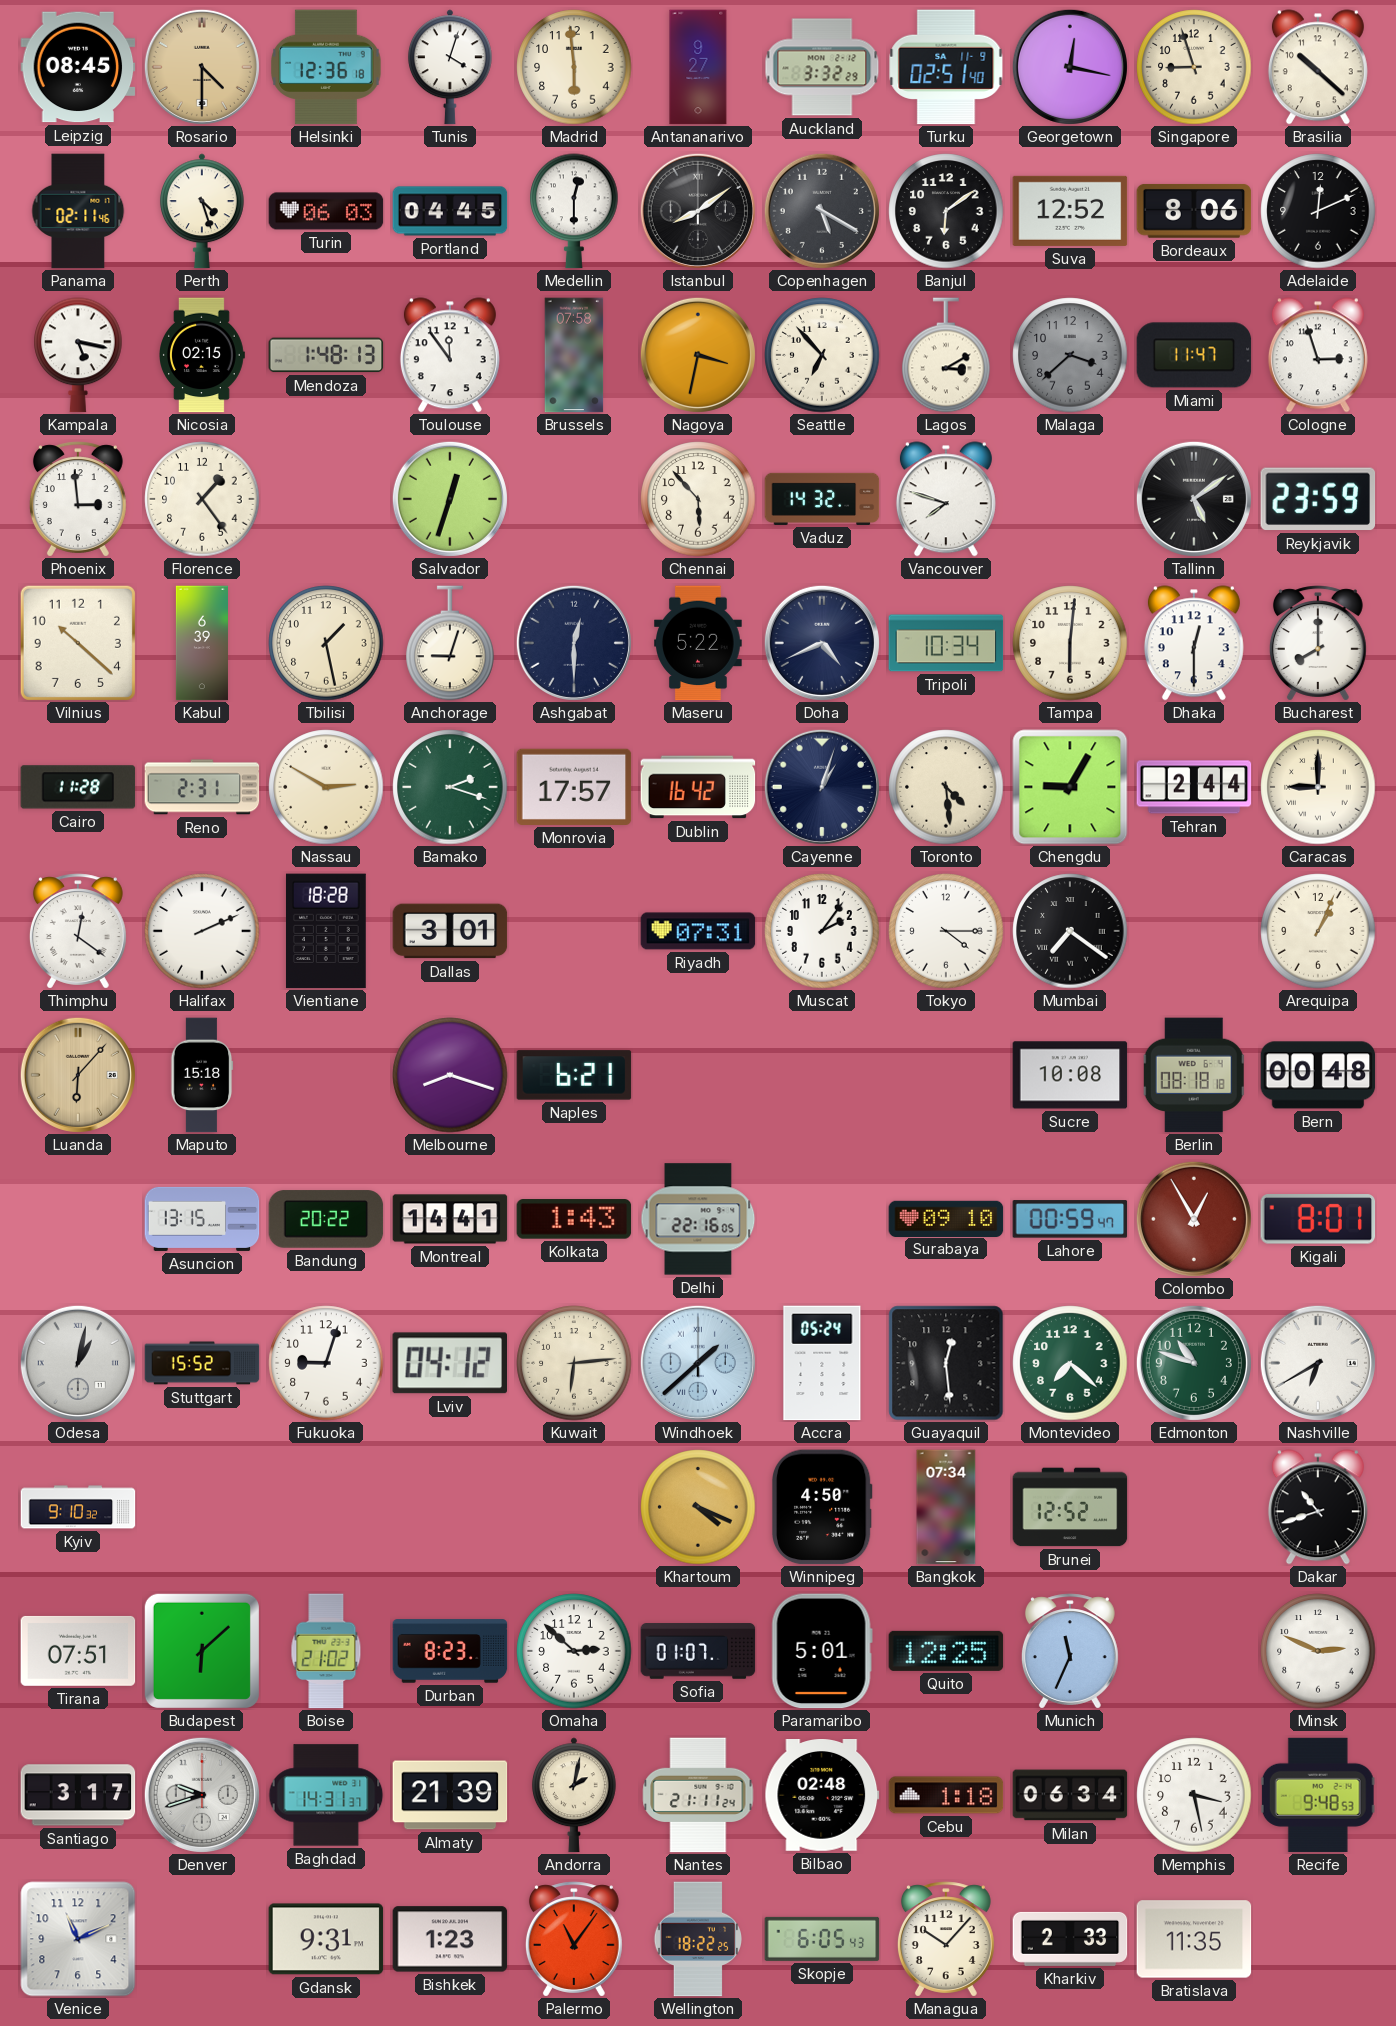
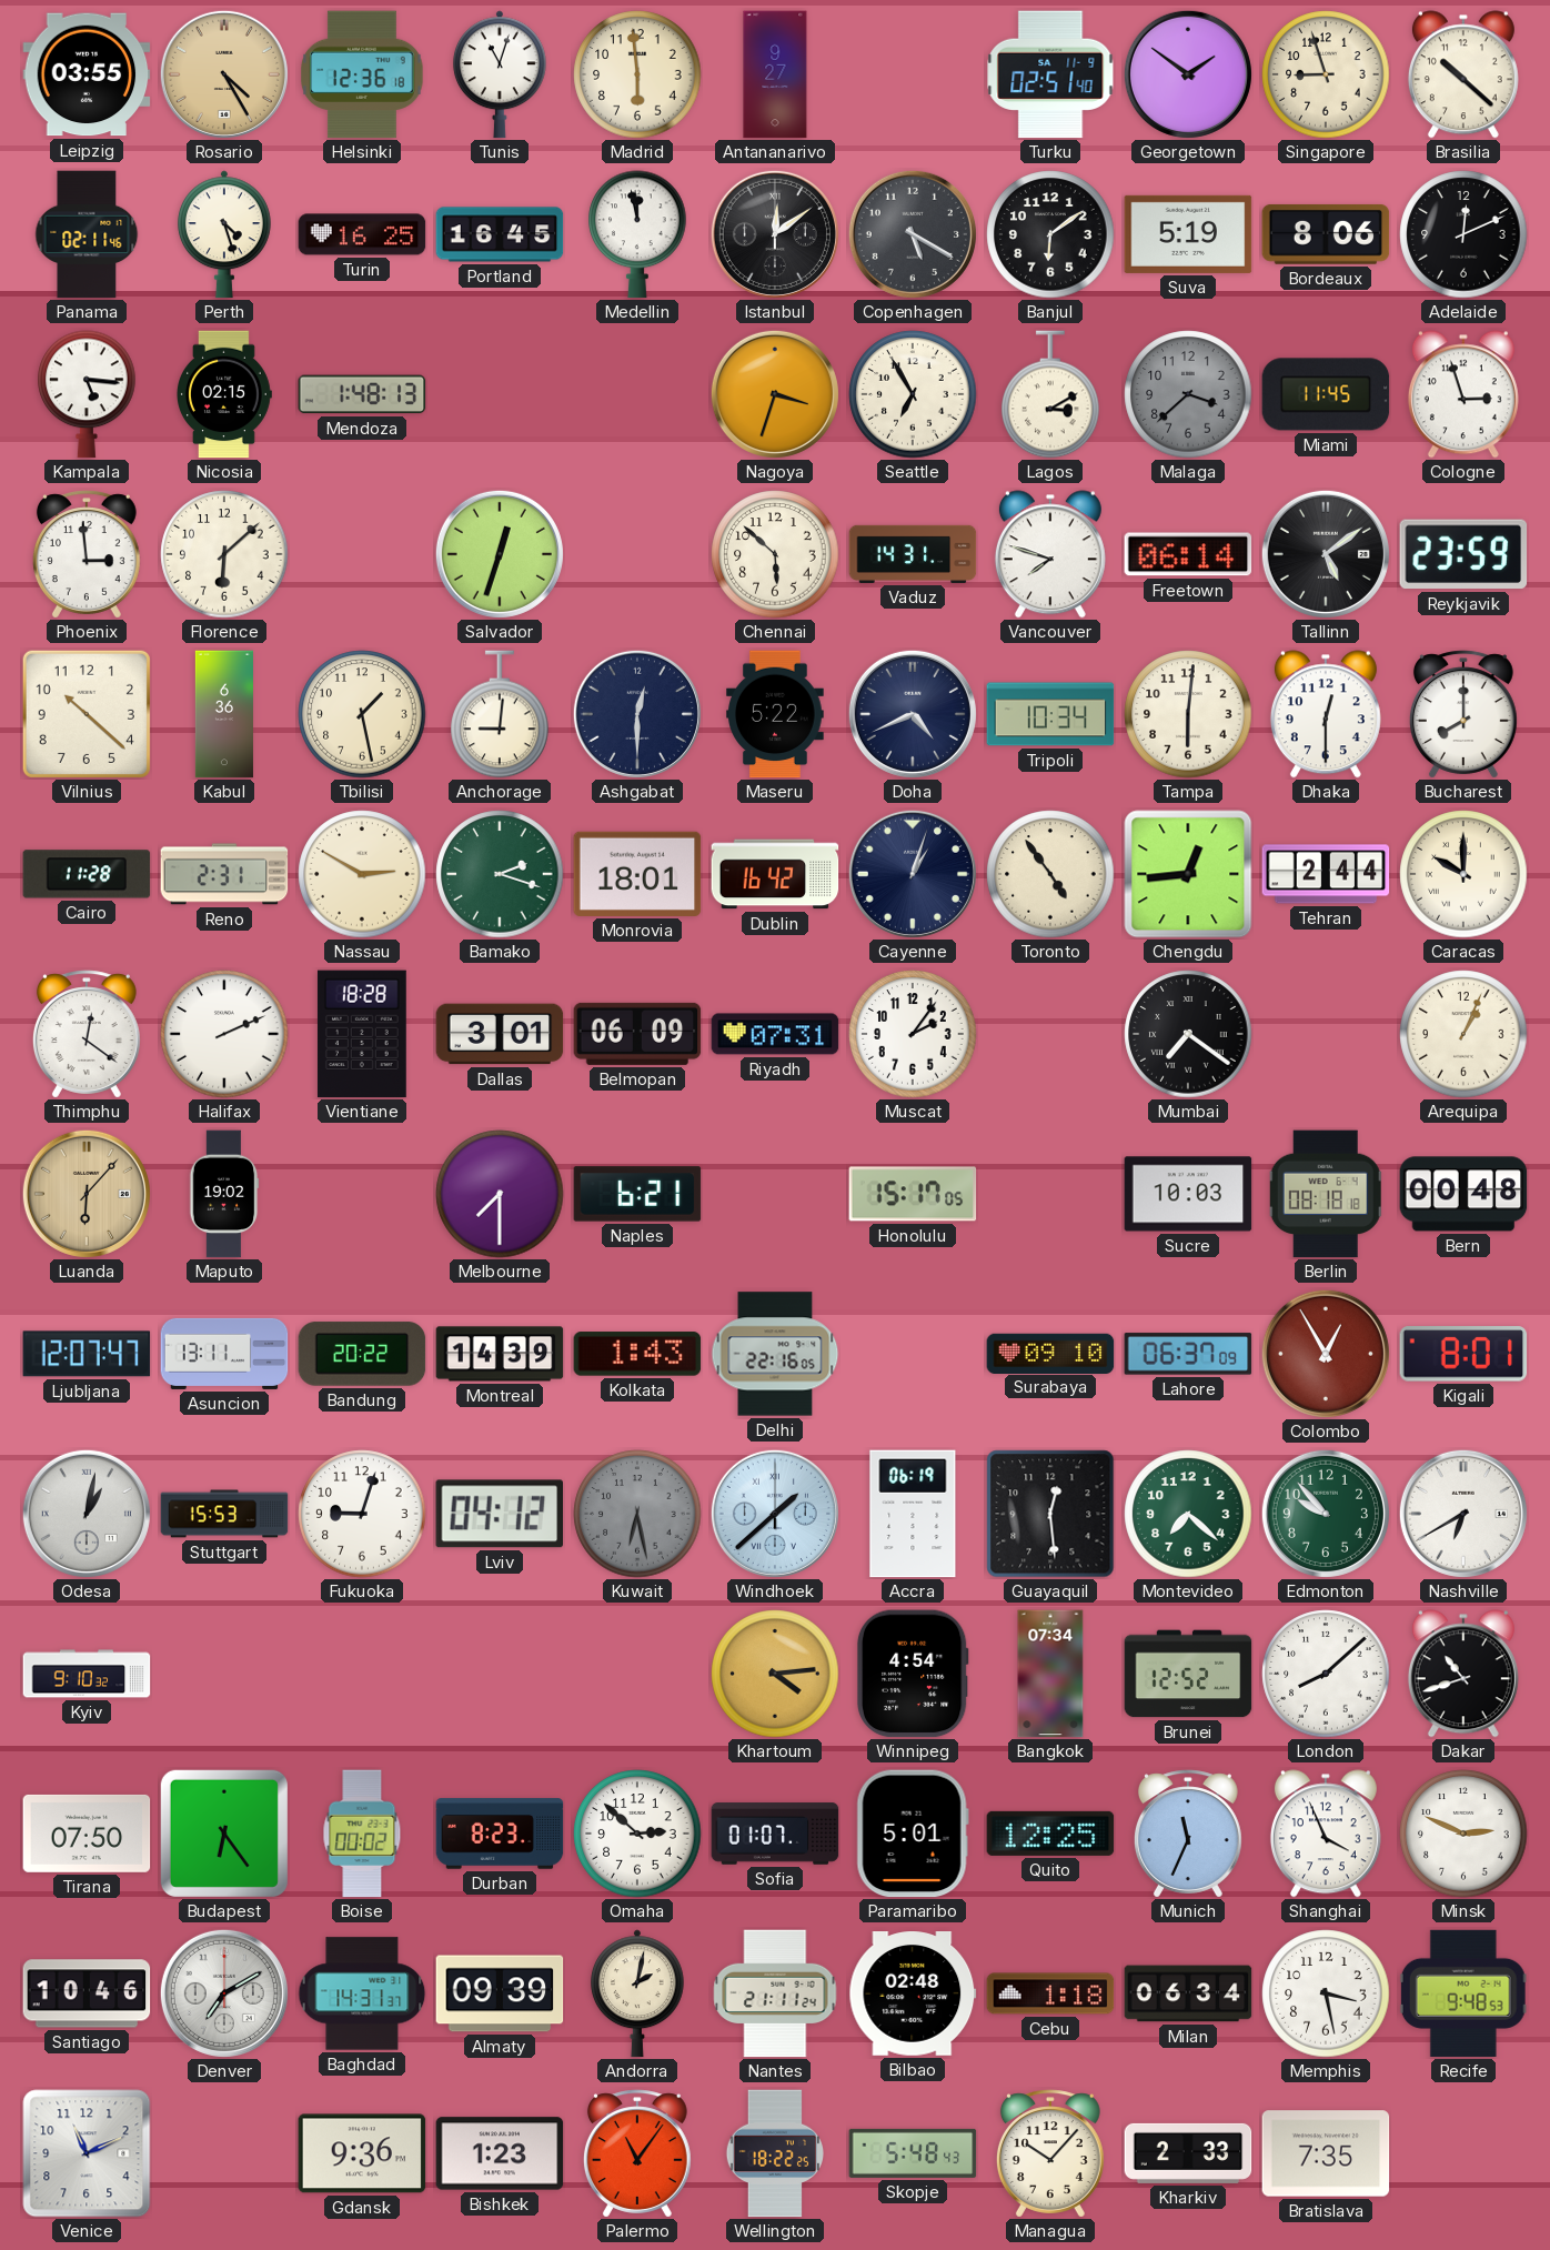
Leipzig: 08:45 -> 03:55
Rosario: 4:30 -> 4:25
Tunis: 4:03 -> 11:03
Auckland: 3:32 -> none
Georgetown: 12:17 -> 1:51
Turin: 06:03 -> 16:25
Portland: 04:45 -> 16:45
Medellin: 12:30 -> 11:58
Istanbul: 8:09 -> 12:09
Suva: 12:52 -> 5:19
Kampala: 5:17 -> 5:16
Toulouse: 11:54 -> none
Brussels: 07:58 -> none
Nagoya: 3:32 -> 3:33
Seattle: 6:53 -> 6:55
Miami: 11:47 -> 11:45
Florence: 1:24 -> 6:08
Chennai: 5:53 -> 5:52
Vaduz: 14:32 -> 14:31
Freetown: none -> 06:14
Kabul: 6:39 -> 6:36
Anchorage: 9:03 -> 9:01
Monrovia: 17:57 -> 18:01
Toronto: 4:29 -> 4:54
Chengdu: 9:05 -> 12:44
Caracas: 9:00 -> 10:00
Belmopan: none -> 06:09
Tokyo: 4:15 -> none
Maputo: 15:18 -> 19:02
Melbourne: 8:18 -> 7:30
Honolulu: none -> 15:17
Sucre: 10:08 -> 10:03
Ljubljana: none -> 12:07
Asuncion: 13:15 -> 13:11
Montreal: 14:41 -> 14:39
Lahore: 00:59 -> 06:37
Stuttgart: 15:52 -> 15:53
Kuwait: 6:14 -> 6:28
Kuwait dial: cream -> grey
Accra: 05:24 -> 06:19
Edmonton: 10:48 -> 9:53
Khartoum: 4:19 -> 4:14
Winnipeg: 4:50 -> 4:54
London: none -> 8:08
Tirana: 07:51 -> 07:50
Budapest: 6:08 -> 6:24
Boise: 21:02 -> 00:02
Shanghai: none -> 3:56
Santiago: 3:17 -> 10:46
Denver: 9:42 -> 7:10
Almaty: 21:39 -> 09:39
Gdansk: 9:31 -> 9:36
Skopje: 6:05 -> 5:48
Bratislava: 11:35 -> 7:35
